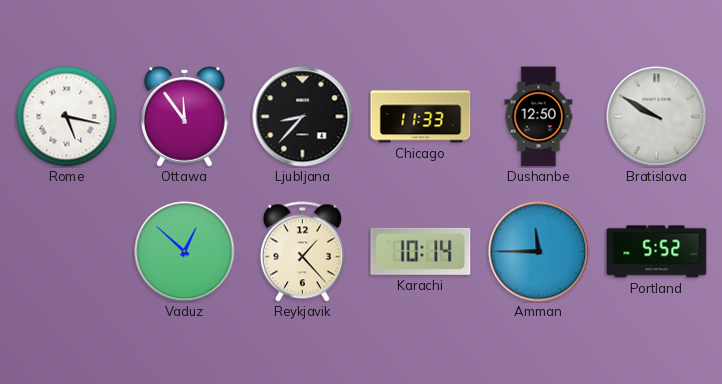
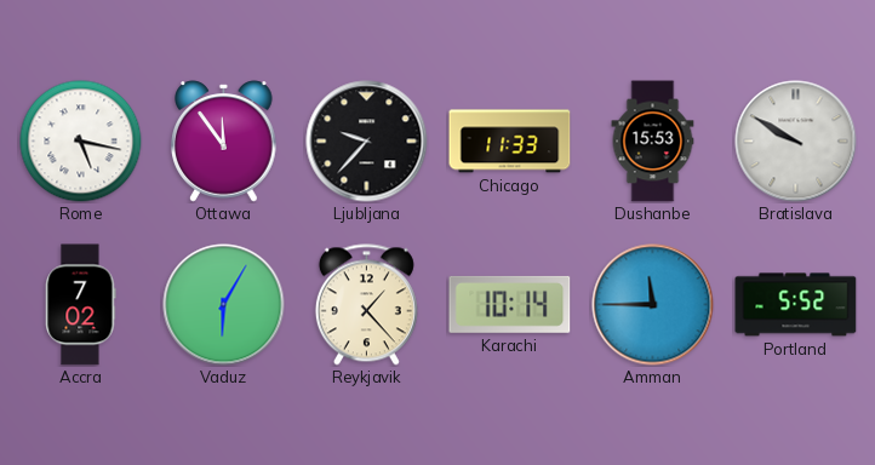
Ljubljana: 8:37 -> 9:37
Dushanbe: 12:50 -> 15:53
Accra: none -> 7:02
Vaduz: 12:52 -> 6:05
